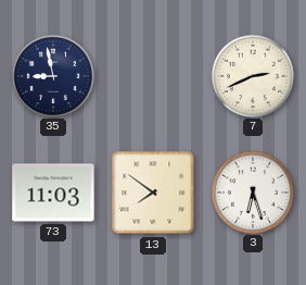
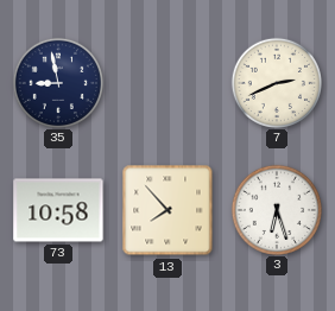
73: 11:03 -> 10:58
13: 7:51 -> 7:53
